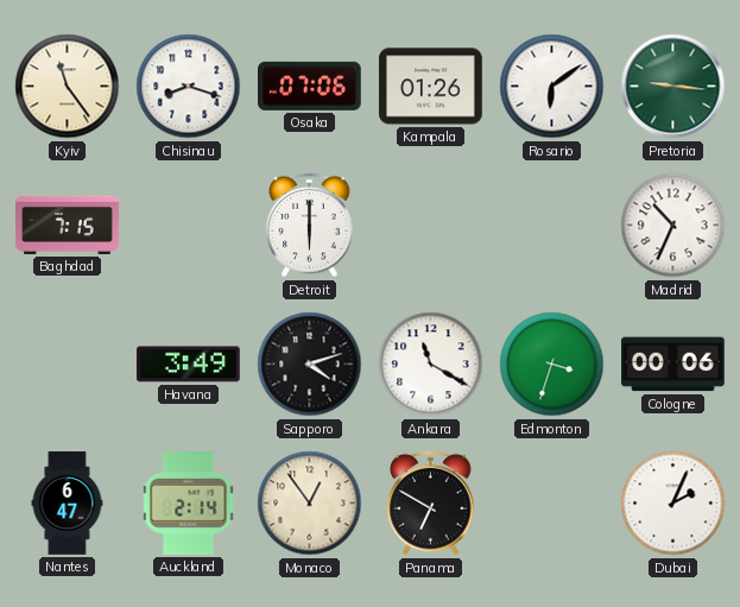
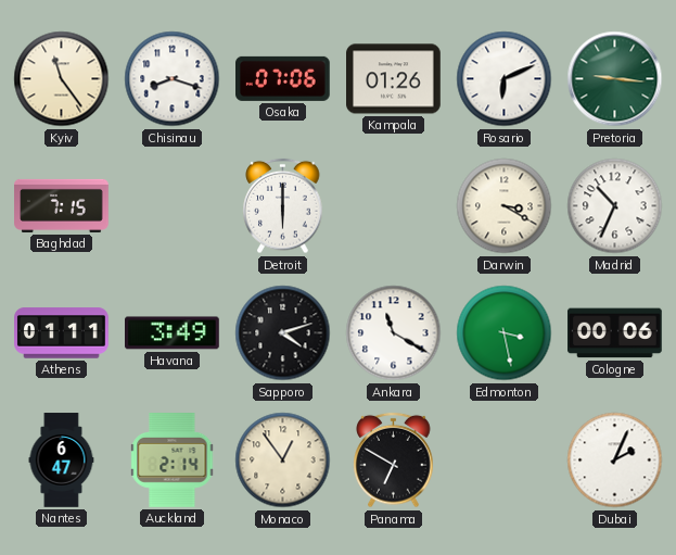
Rosario: 6:09 -> 6:11
Darwin: none -> 3:20
Athens: none -> 01:11
Edmonton: 3:33 -> 3:28
